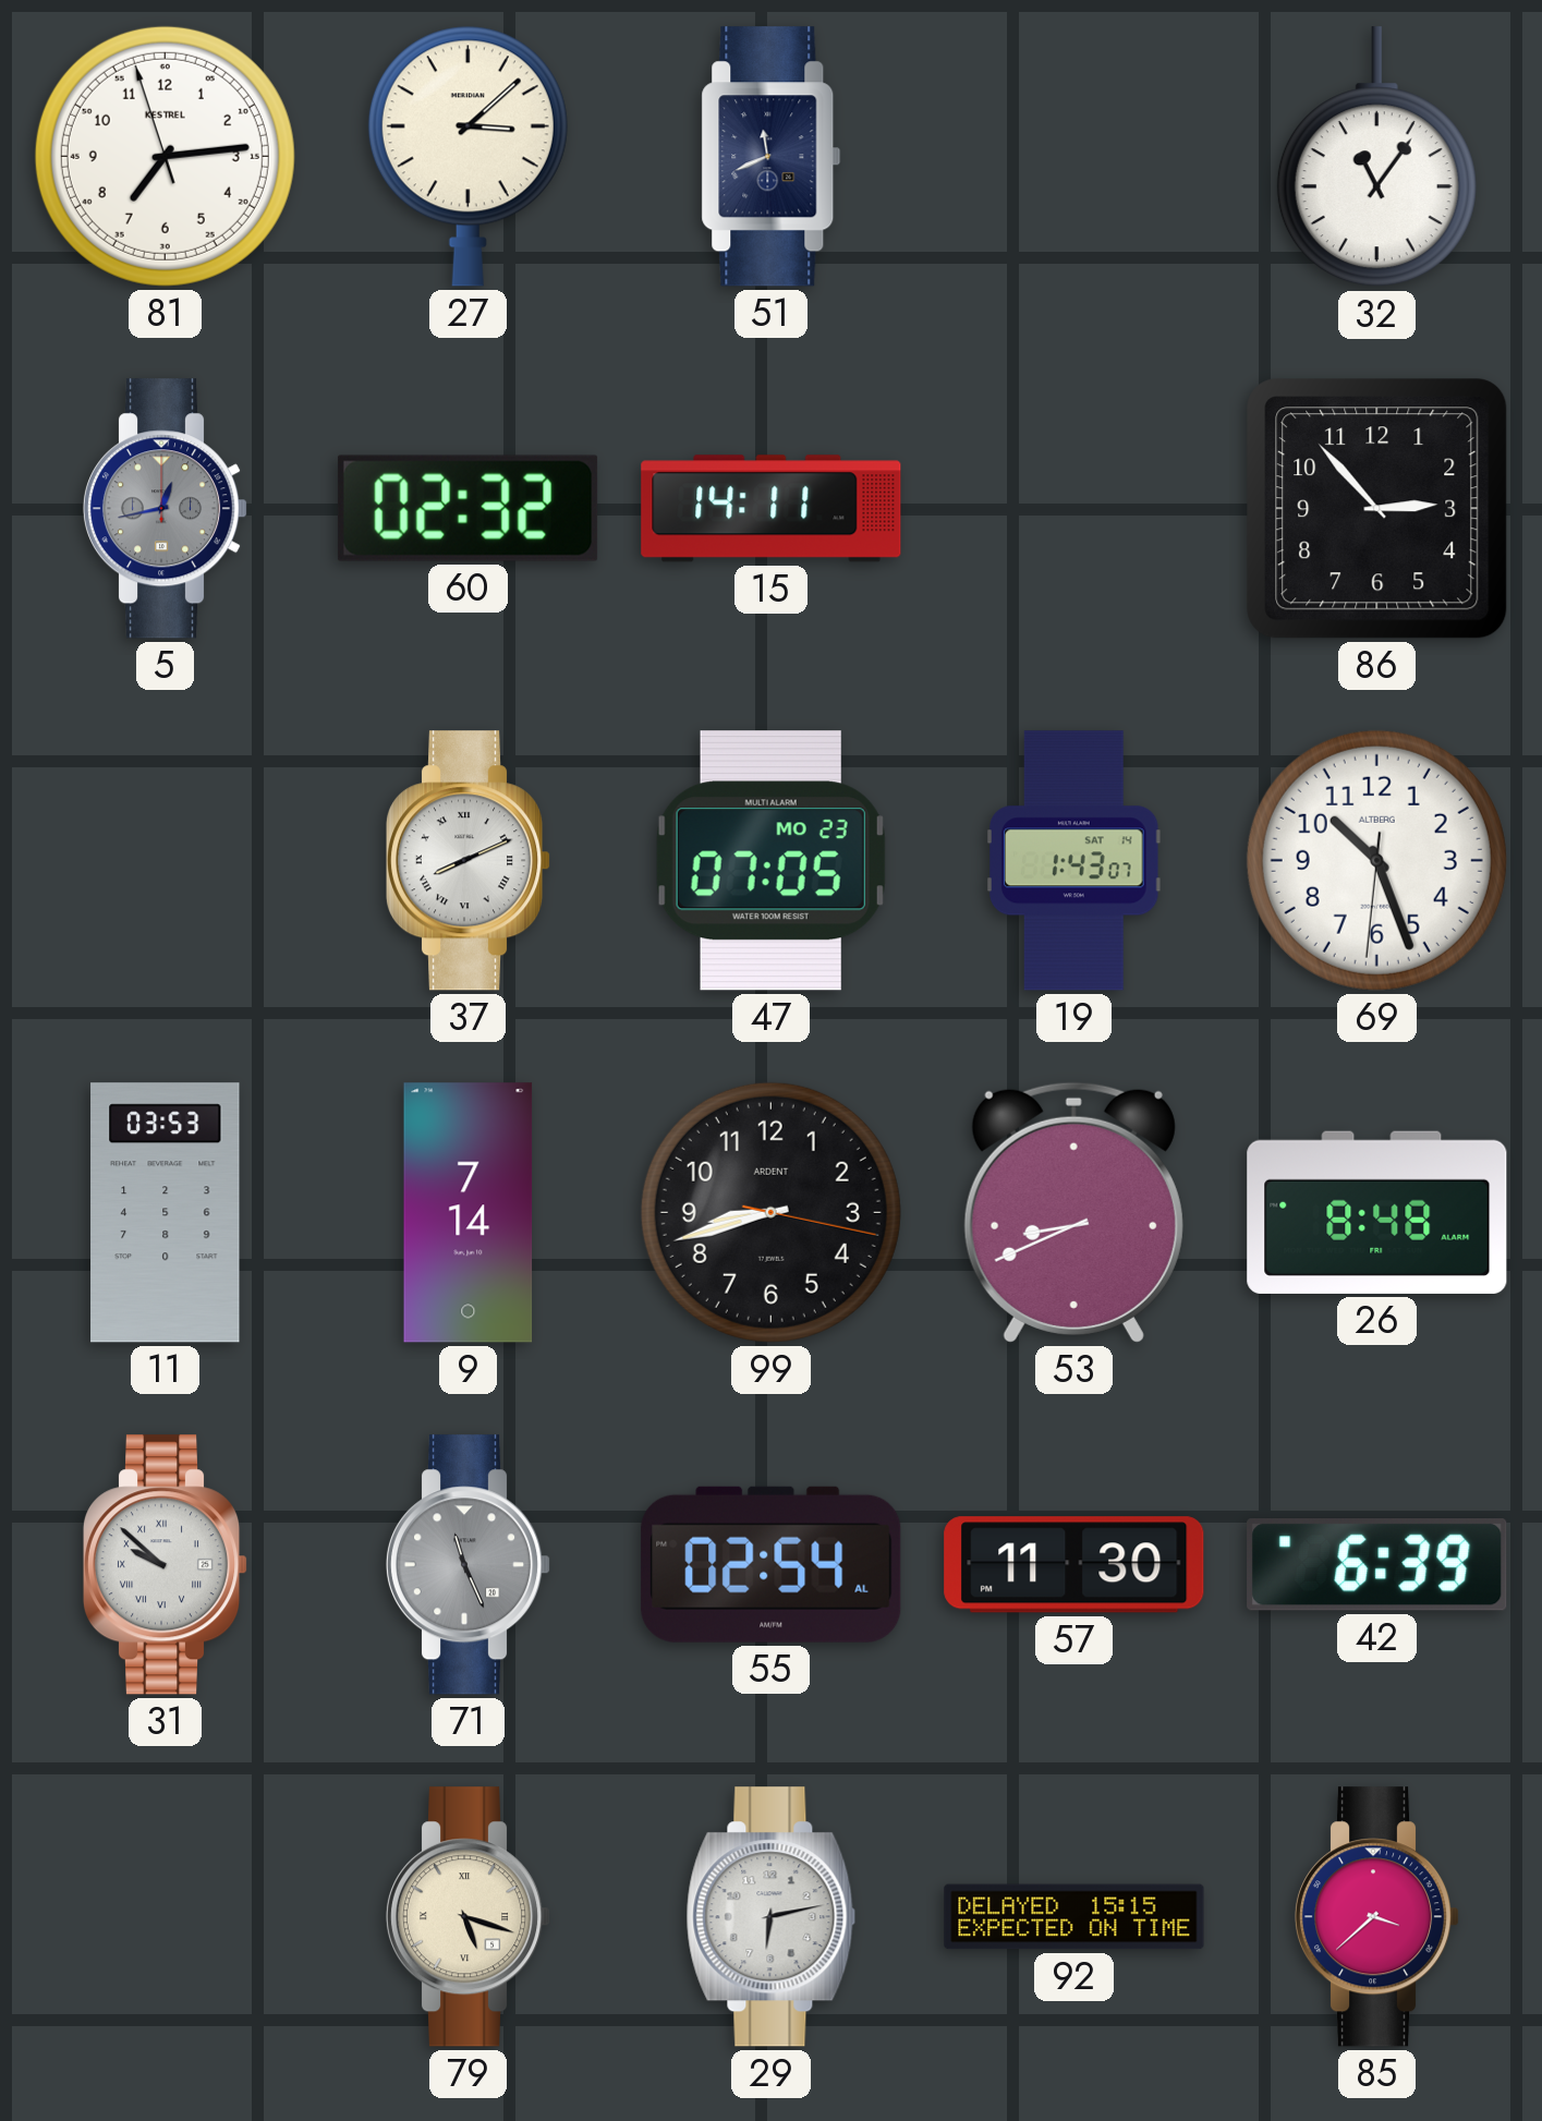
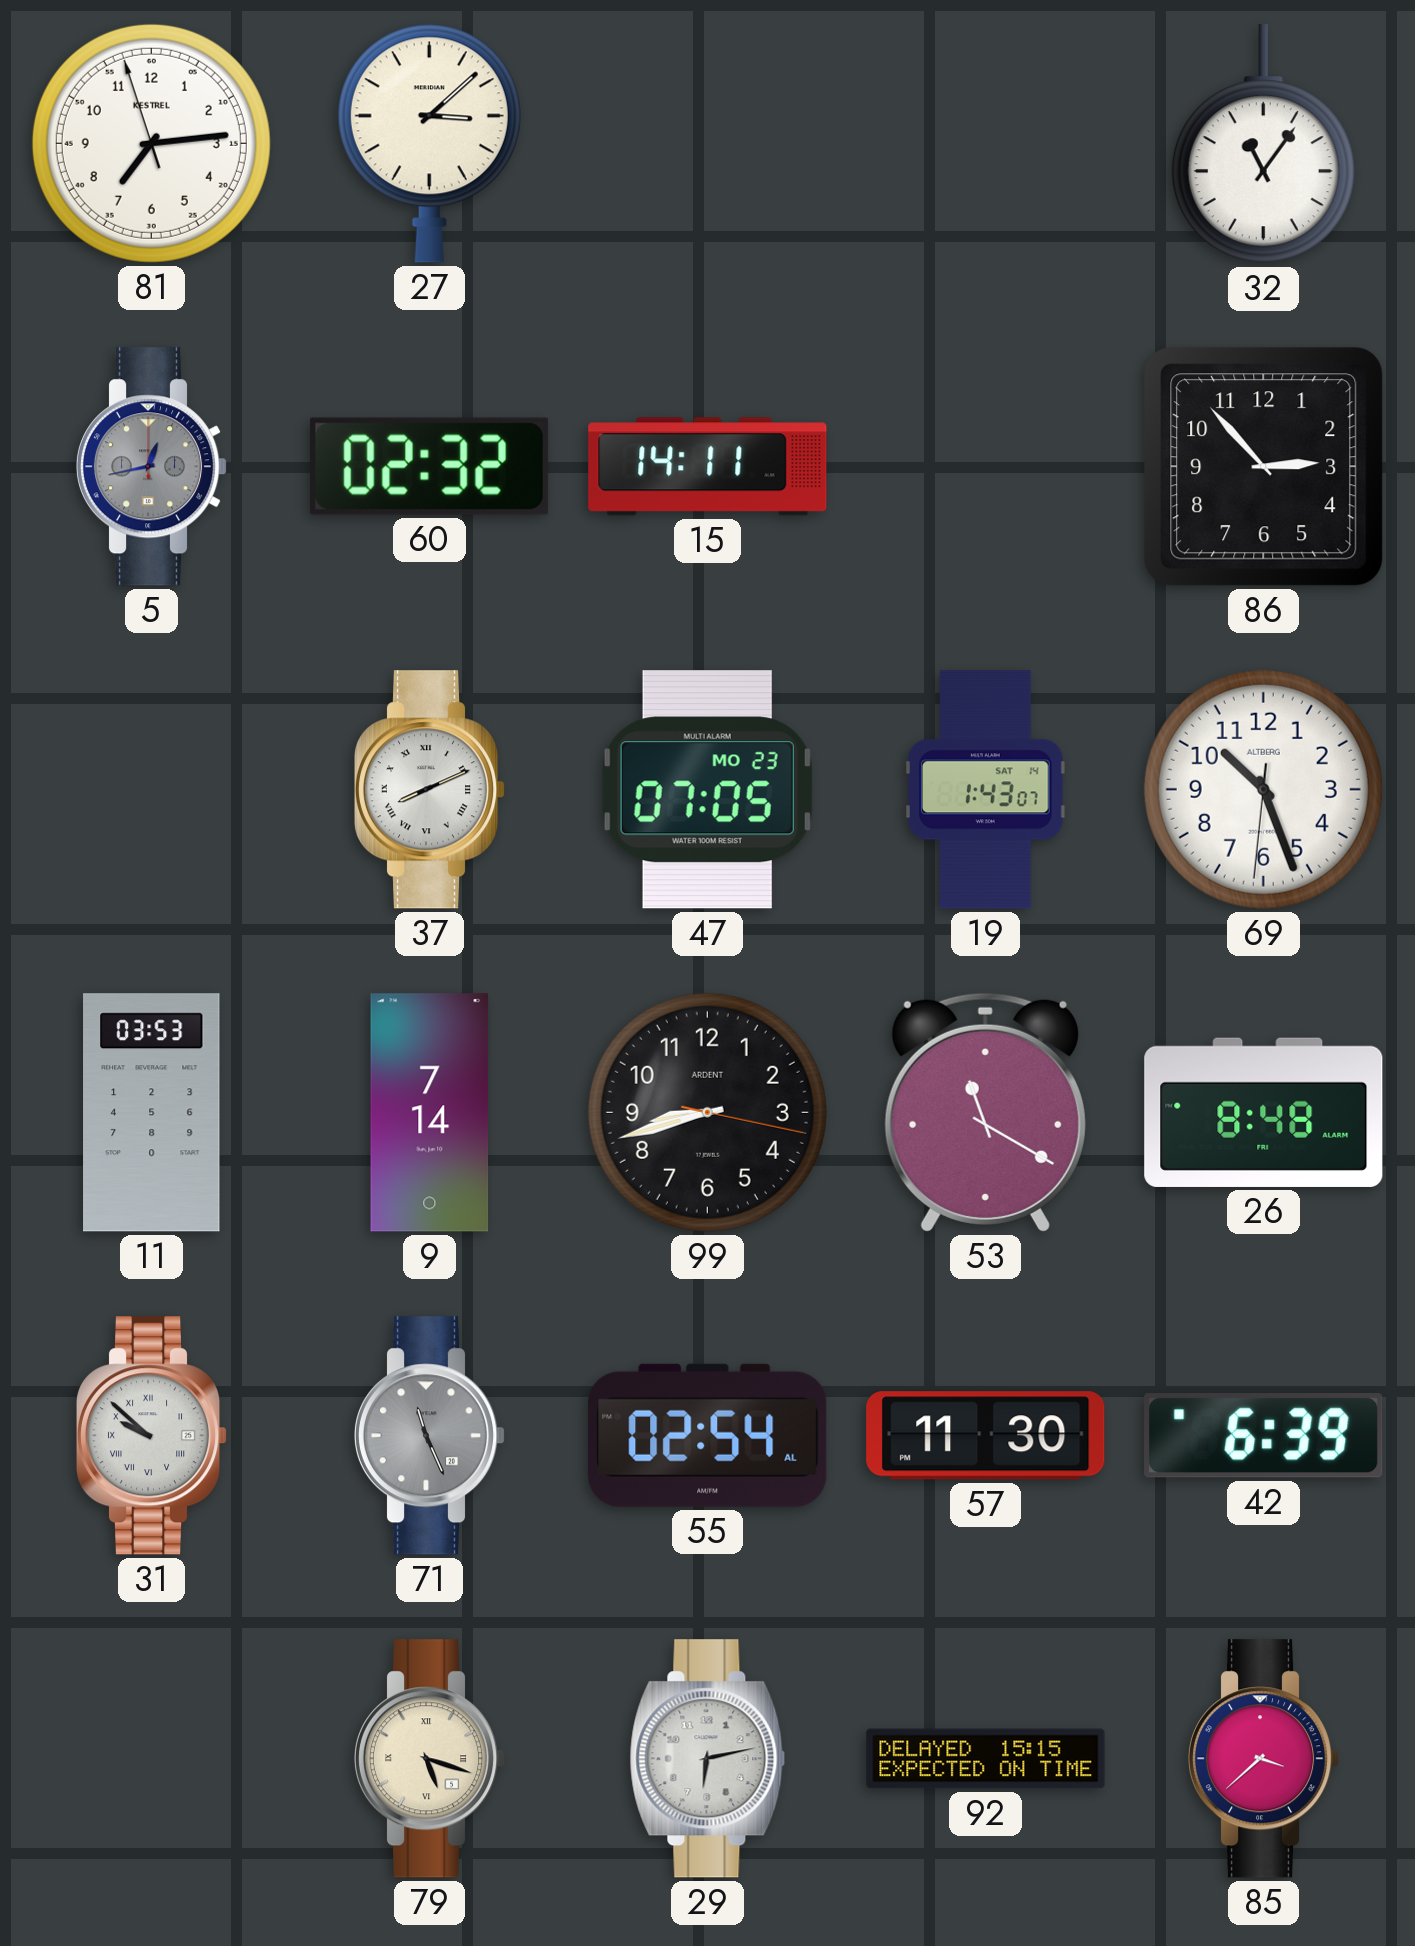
51: 11:41 -> none
53: 8:41 -> 11:20
